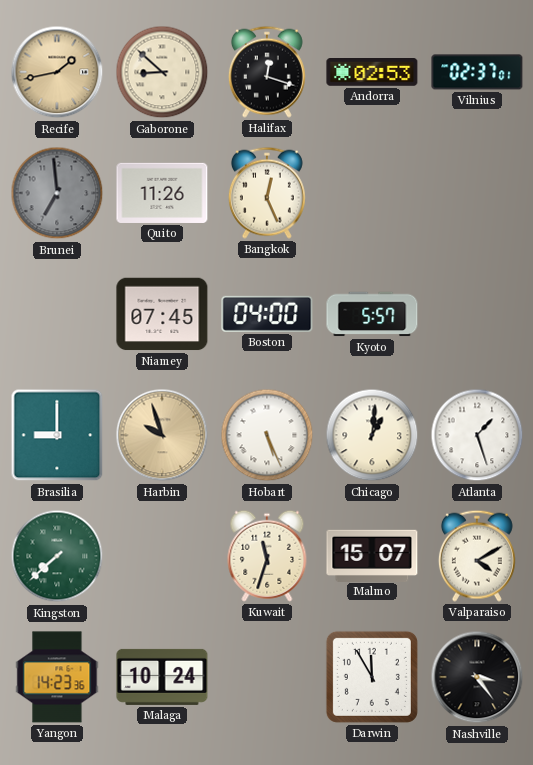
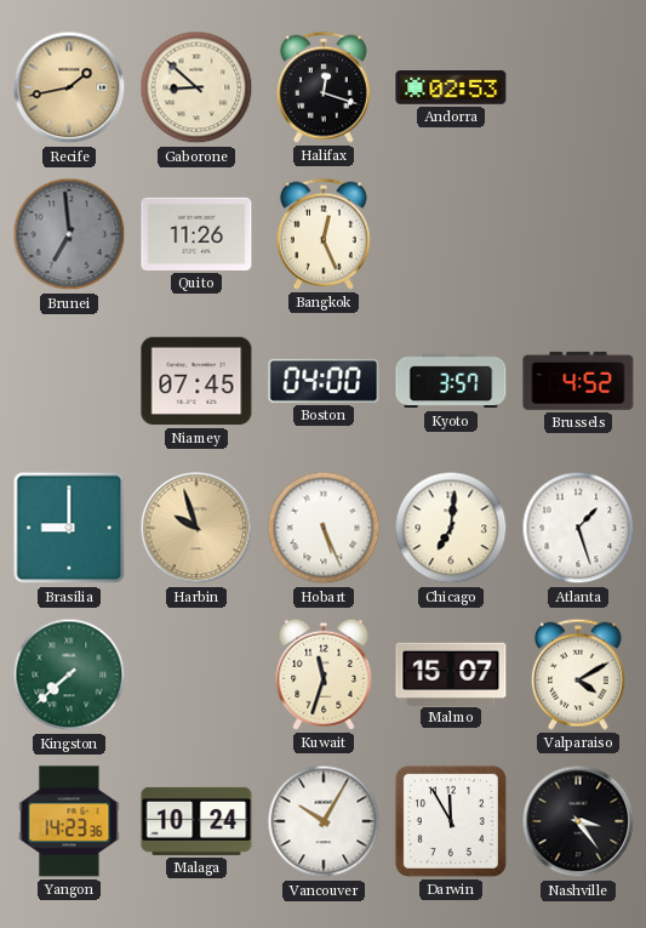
Vilnius: 02:37 -> none
Kyoto: 5:57 -> 3:57
Brussels: none -> 4:52
Chicago: 1:01 -> 7:01
Vancouver: none -> 10:05
